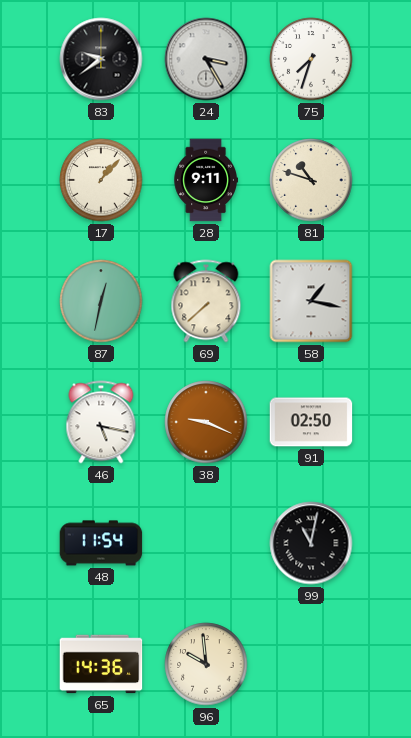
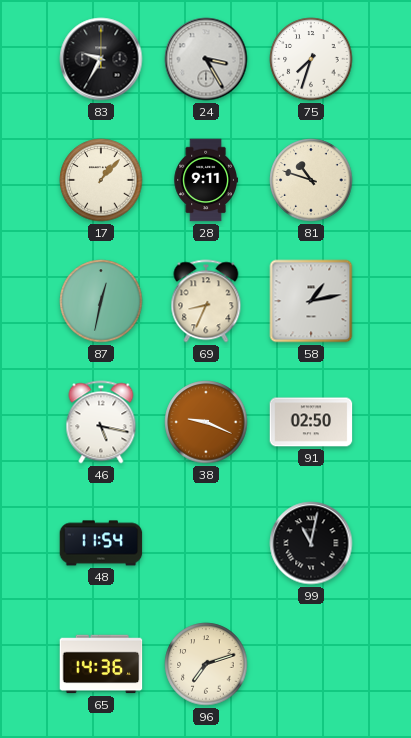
83: 9:39 -> 9:35
69: 7:38 -> 8:34
58: 1:17 -> 1:13
96: 9:59 -> 7:12
